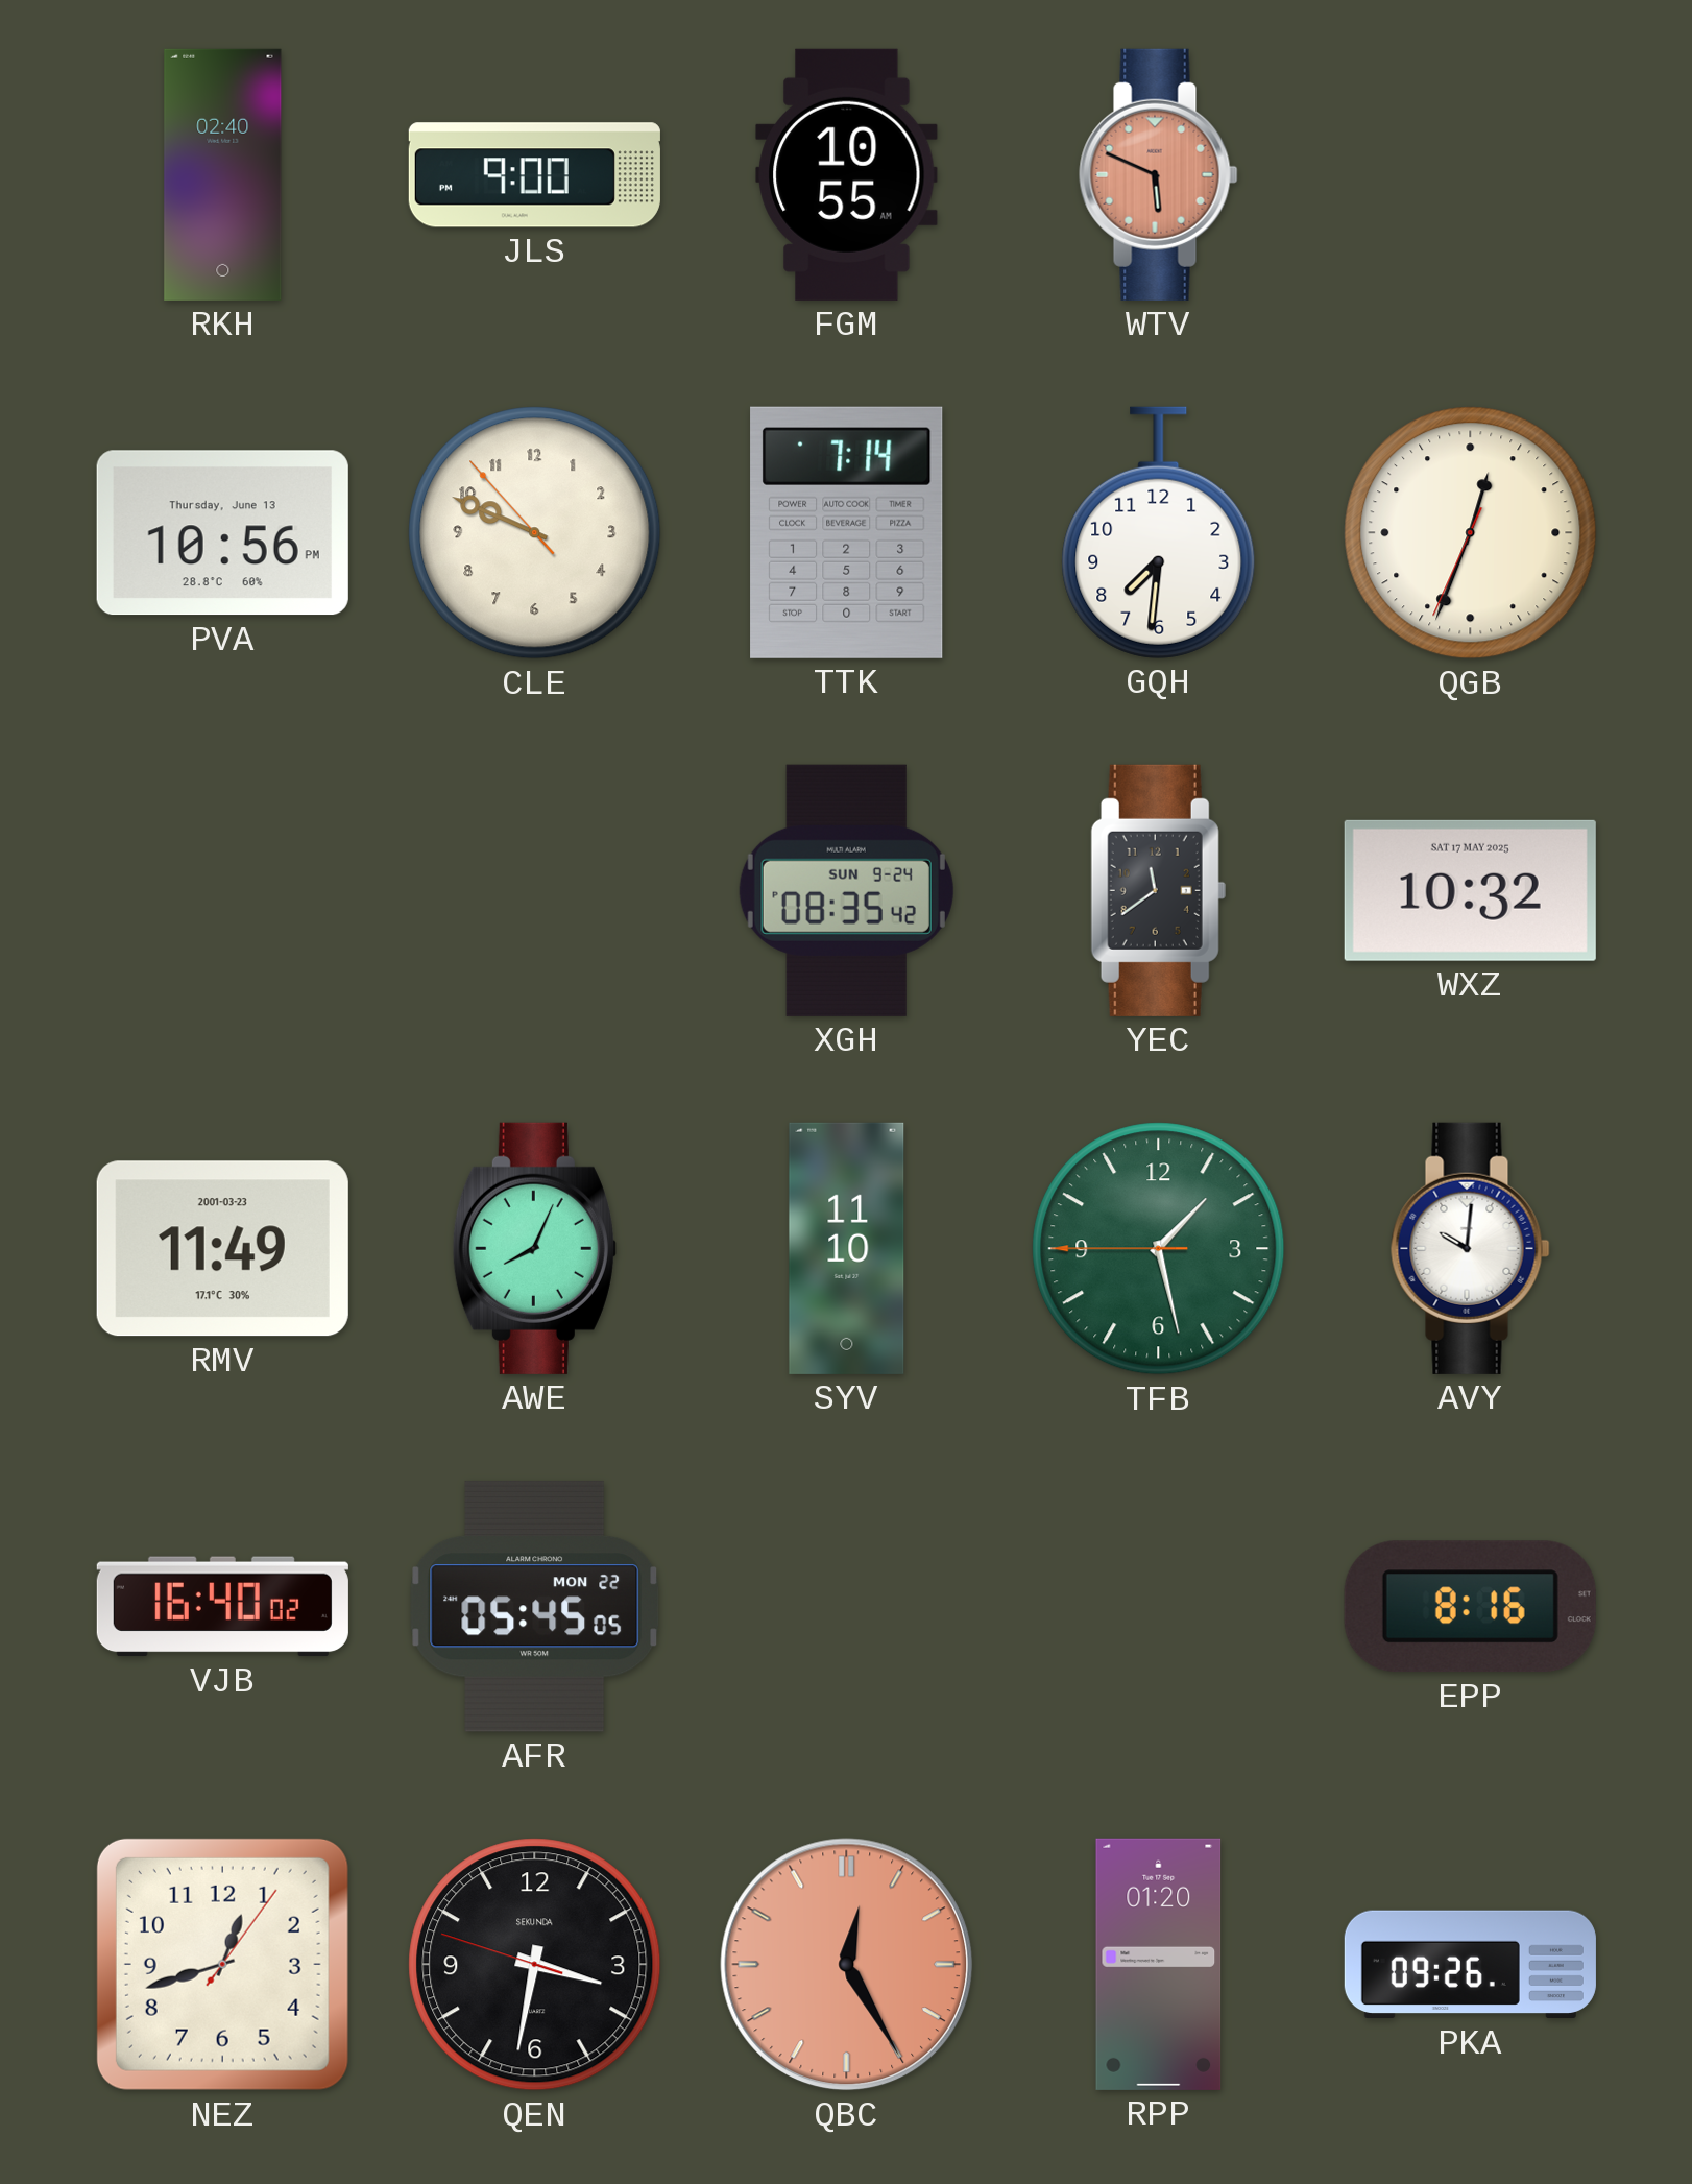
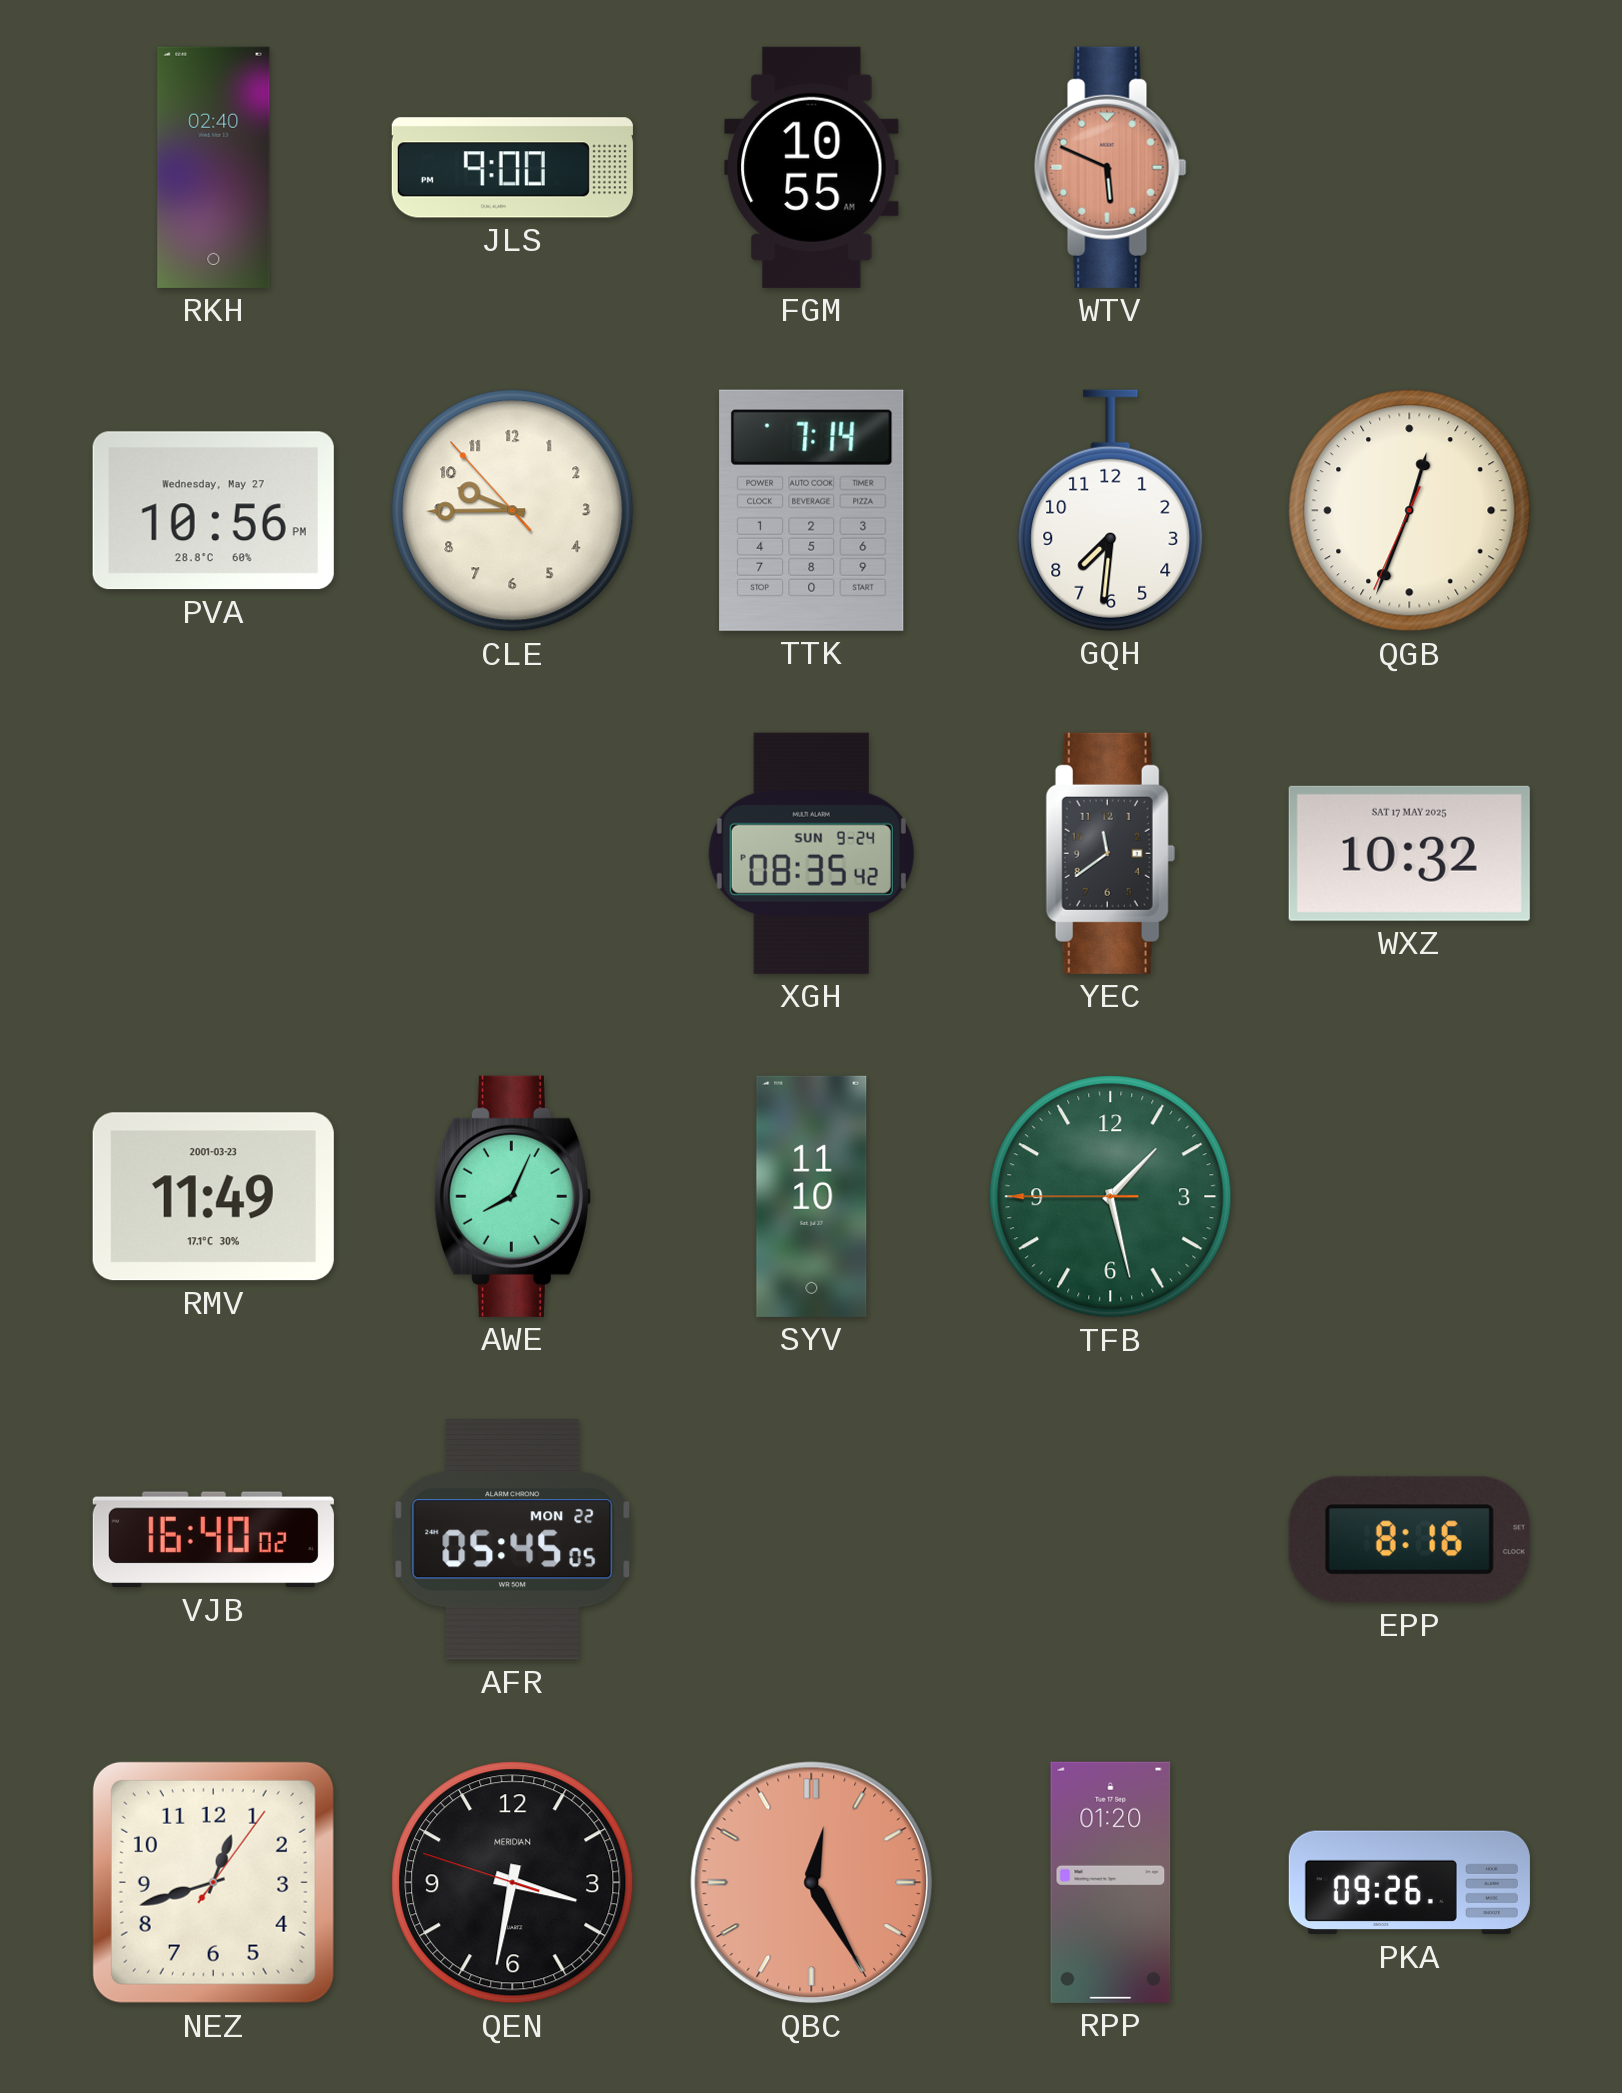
PVA date: Thursday, June 13 -> Wednesday, May 27
CLE: 9:48 -> 9:44
AVY: 10:01 -> none
QEN brand: SEKUNDA -> MERIDIAN
